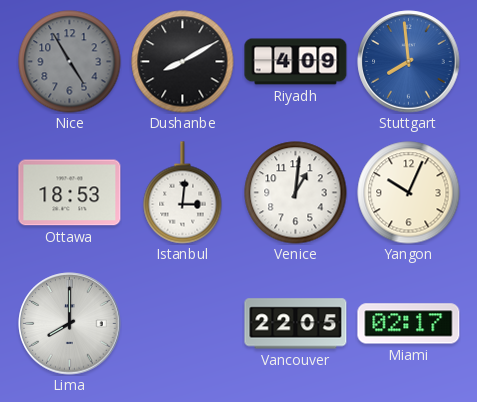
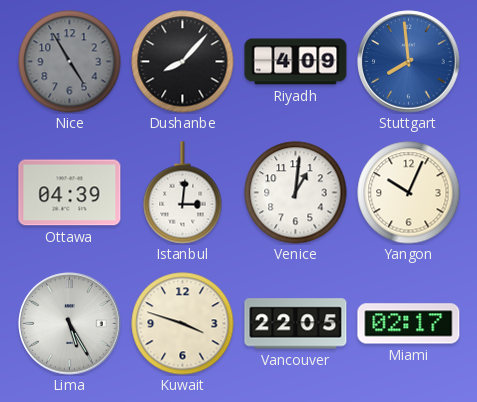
Dushanbe: 8:10 -> 8:07
Ottawa: 18:53 -> 04:39
Lima: 8:00 -> 5:25
Kuwait: none -> 3:48
